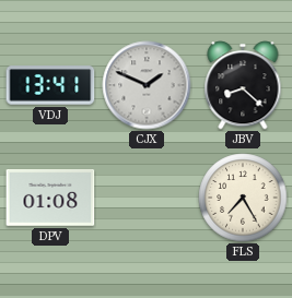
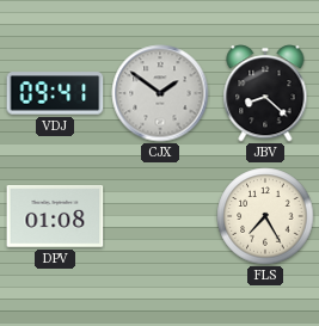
VDJ: 13:41 -> 09:41
CJX: 1:49 -> 1:51
